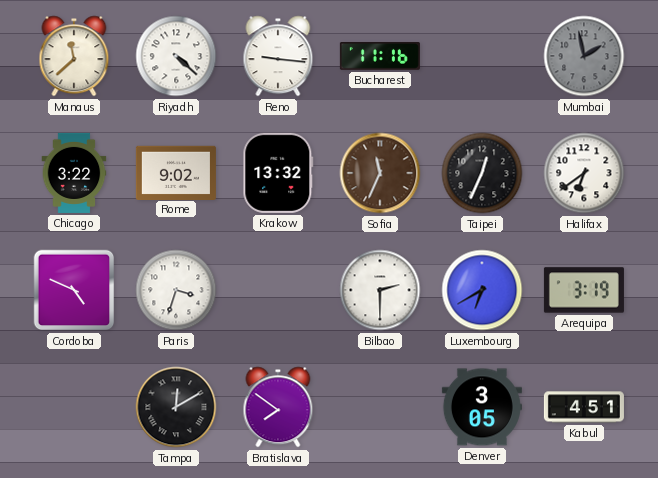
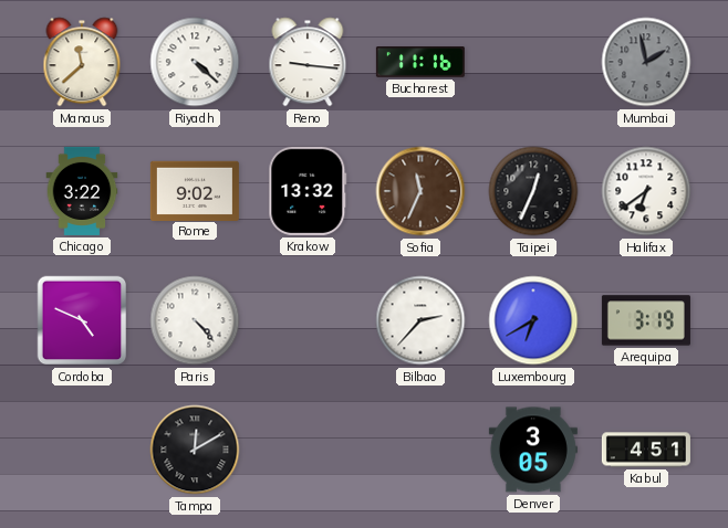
Paris: 3:33 -> 4:23
Bilbao: 2:30 -> 2:37
Bratislava: 7:51 -> none
